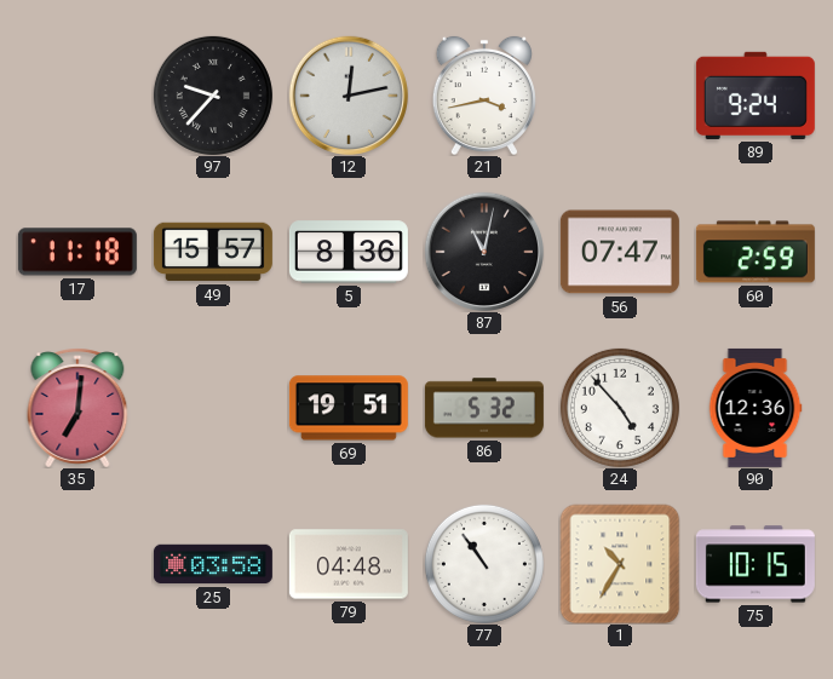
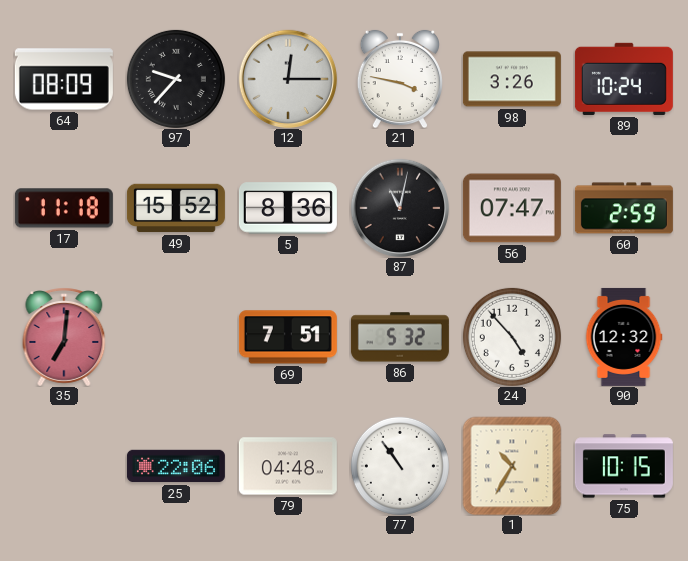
64: none -> 08:09
12: 12:13 -> 12:15
21: 3:43 -> 3:47
98: none -> 3:26
89: 9:24 -> 10:24
49: 15:57 -> 15:52
69: 19:51 -> 7:51
90: 12:36 -> 12:32
25: 03:58 -> 22:06
